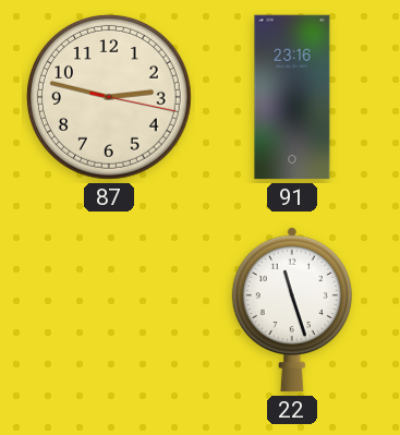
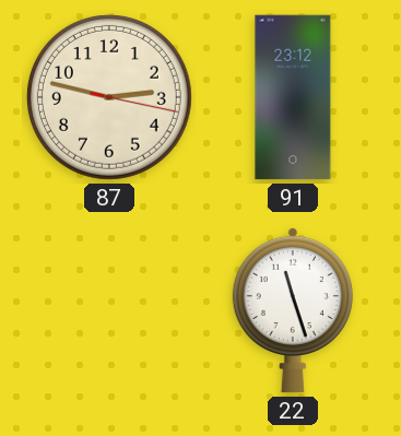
91: 23:16 -> 23:12
